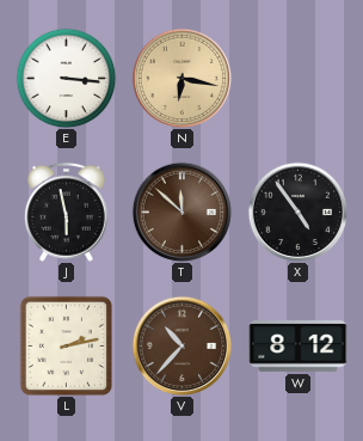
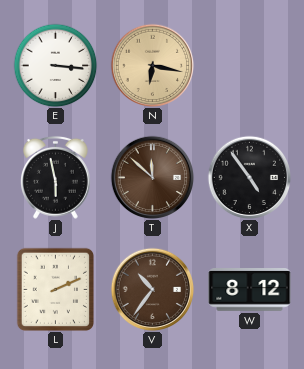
L: 2:13 -> 2:11
V: 10:37 -> 10:36
